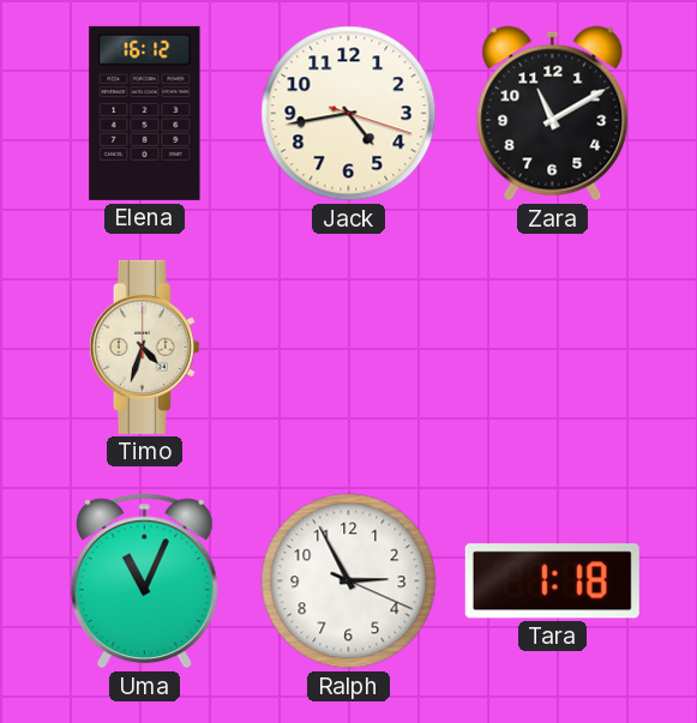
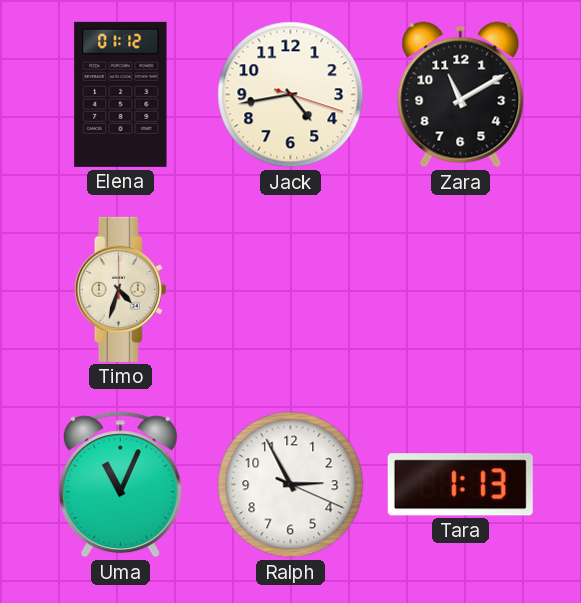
Elena: 16:12 -> 01:12
Tara: 1:18 -> 1:13
